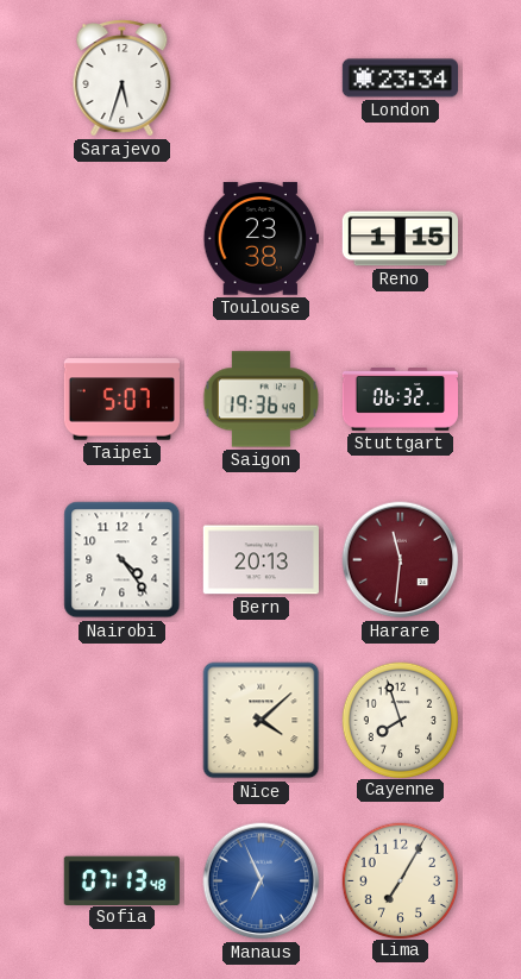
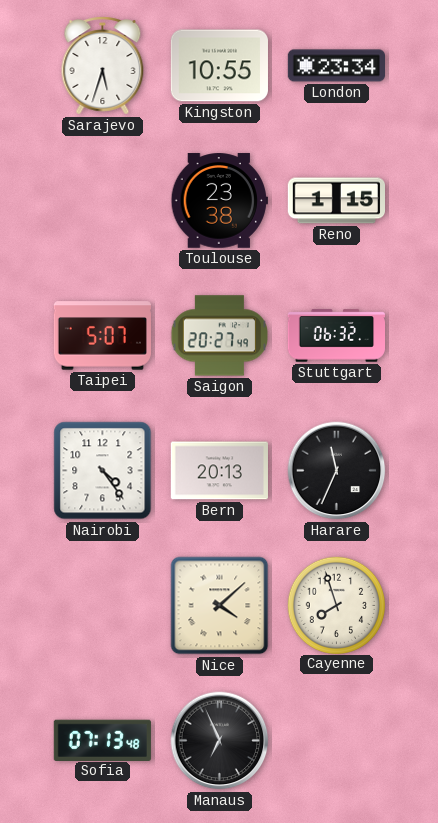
Kingston: none -> 10:55
Saigon: 19:36 -> 20:27
Harare: 11:31 -> 11:34
Harare dial: burgundy -> black
Manaus dial: blue -> black
Lima: 7:05 -> none
